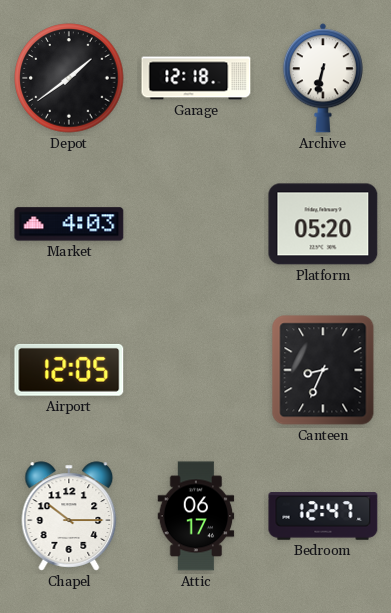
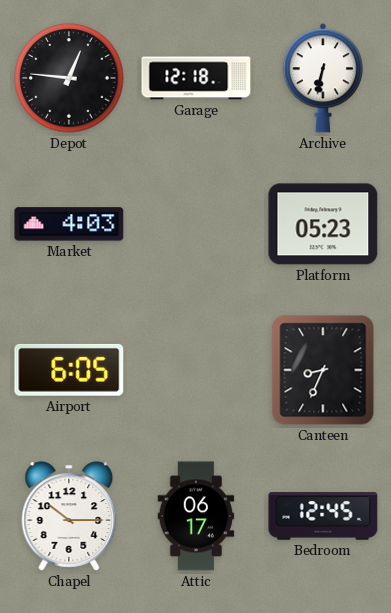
Depot: 1:39 -> 12:46
Platform: 05:20 -> 05:23
Airport: 12:05 -> 6:05
Bedroom: 12:47 -> 12:45
